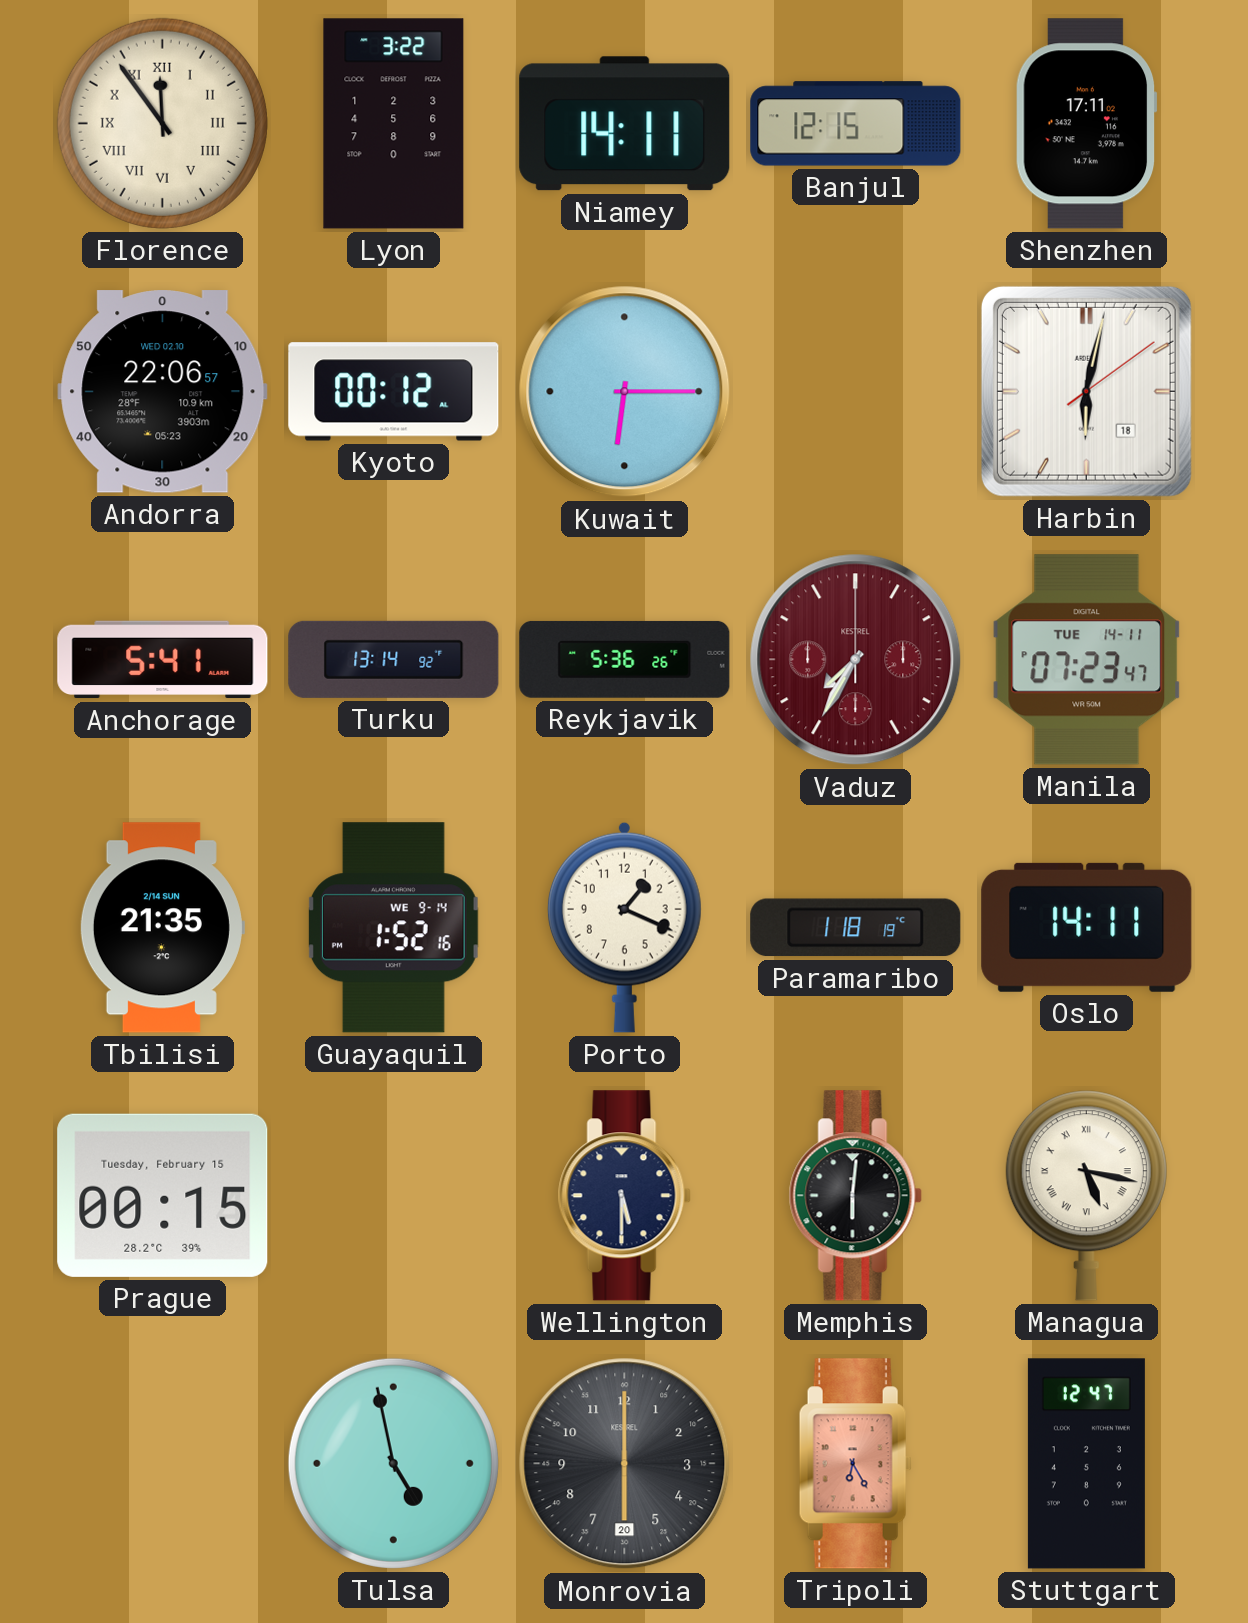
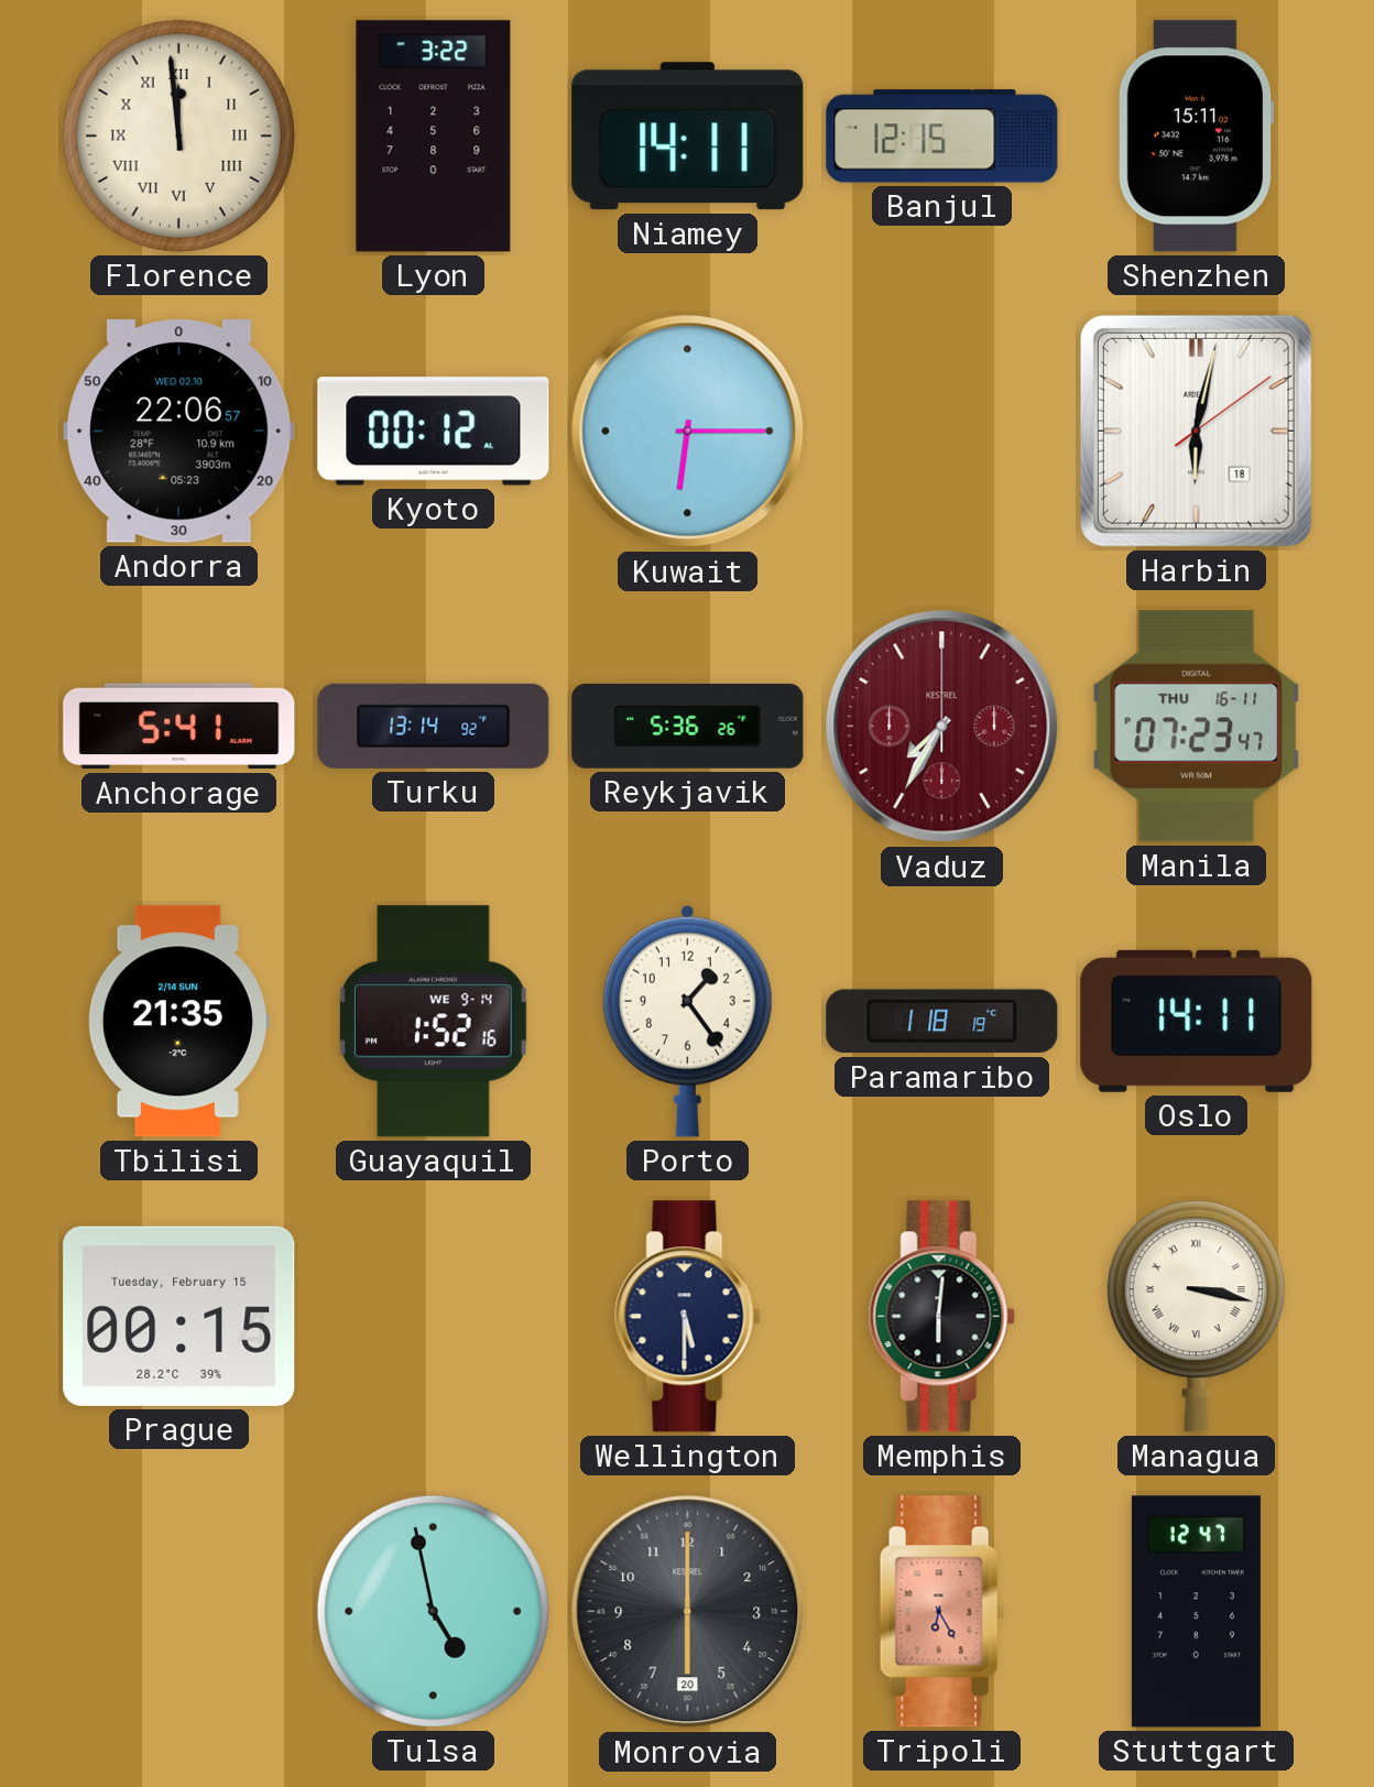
Florence: 11:54 -> 11:59
Shenzhen: 17:11 -> 15:11
Manila date: TUE 14-11 -> THU 16-11
Porto: 1:19 -> 1:24
Managua: 5:17 -> 3:17
